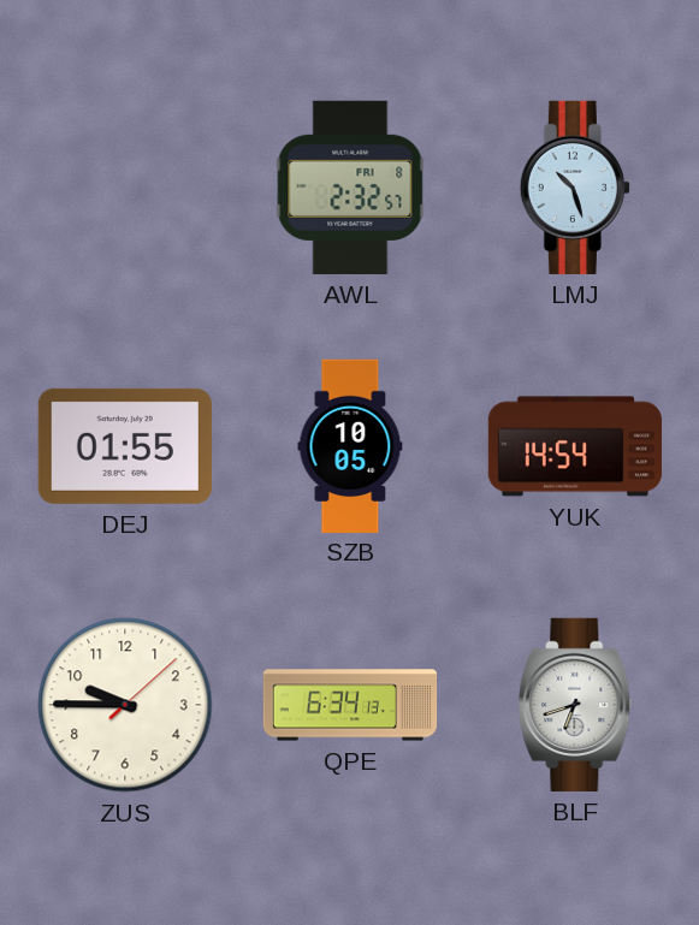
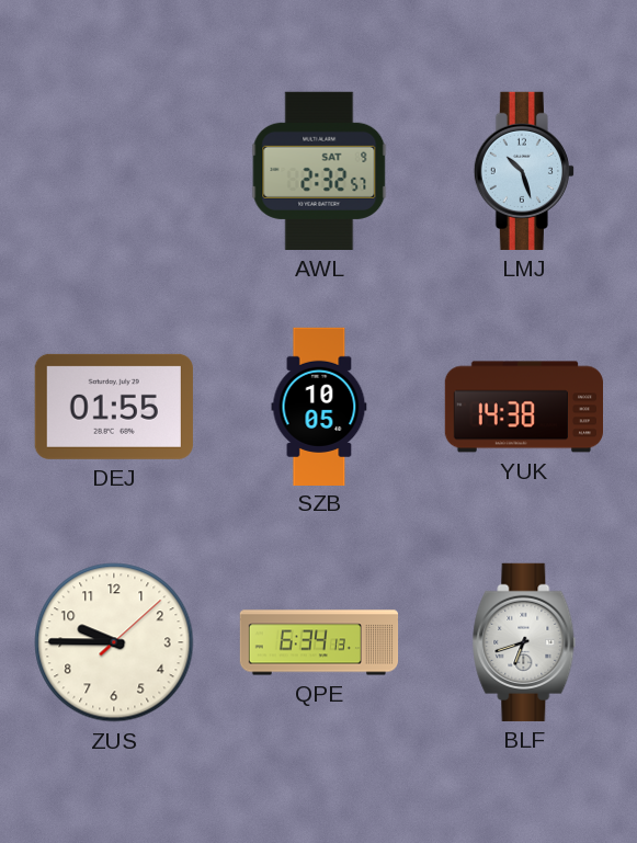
AWL date: FRI 8 -> SAT 9
YUK: 14:54 -> 14:38
